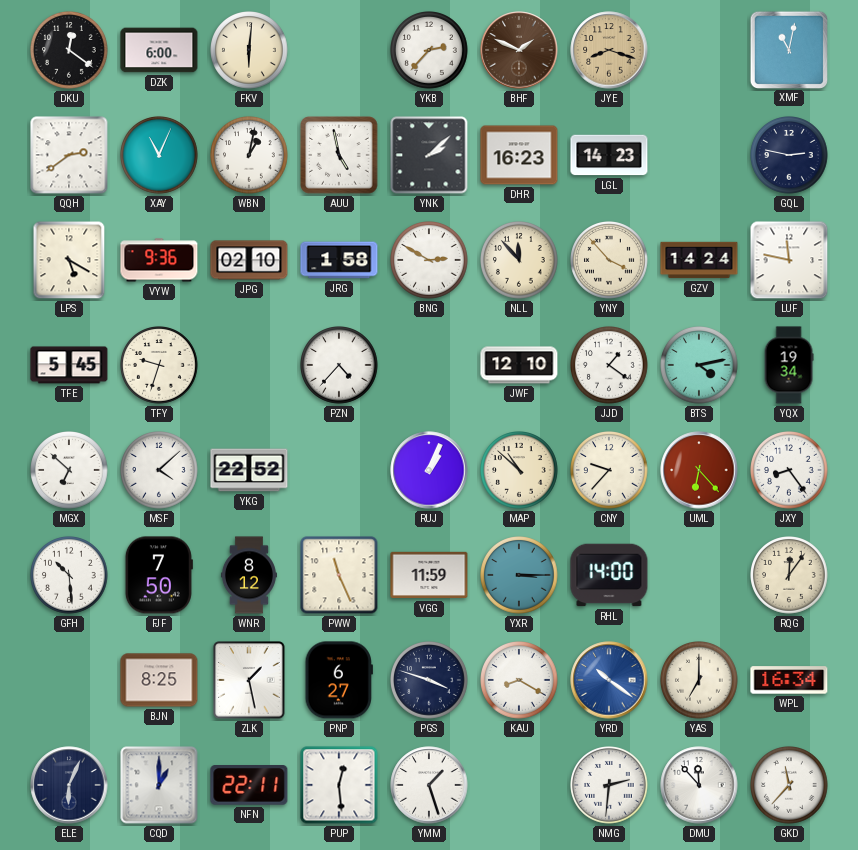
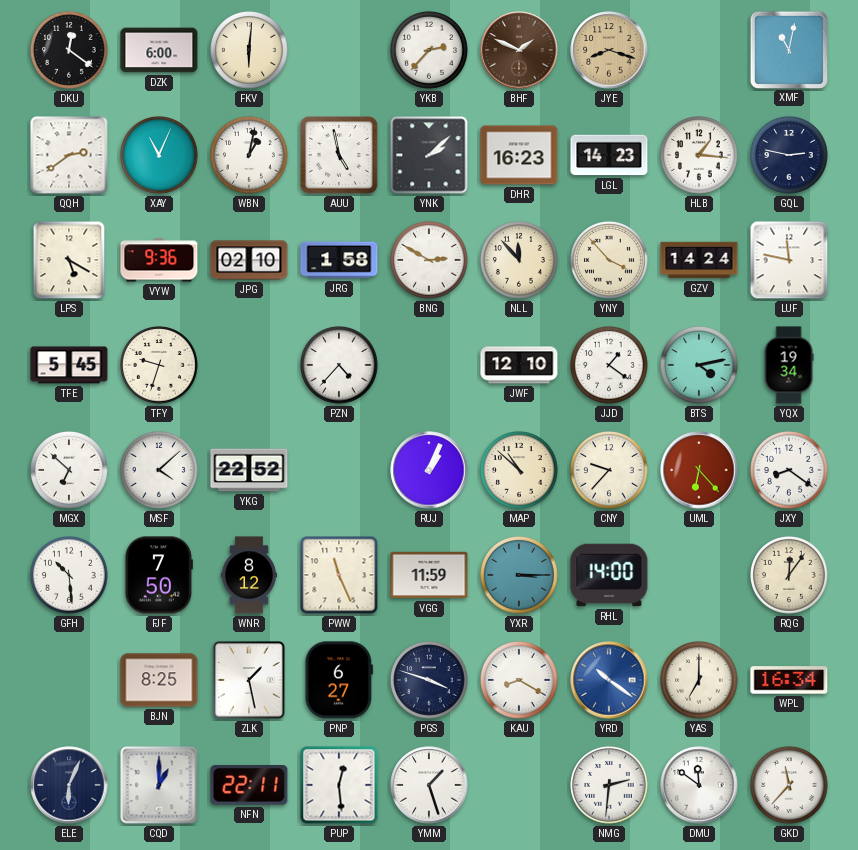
HLB: none -> 1:16
JXY: 8:24 -> 8:21
DMU: 11:53 -> 11:51
